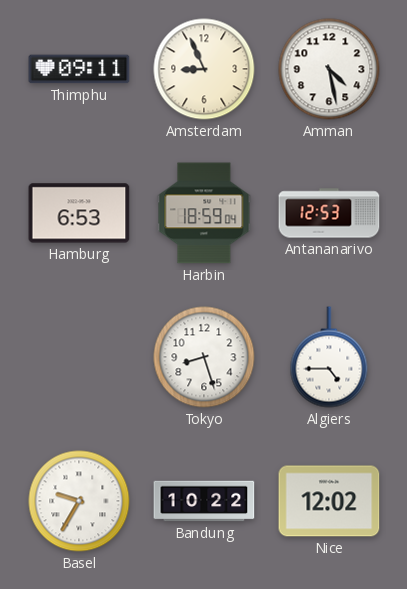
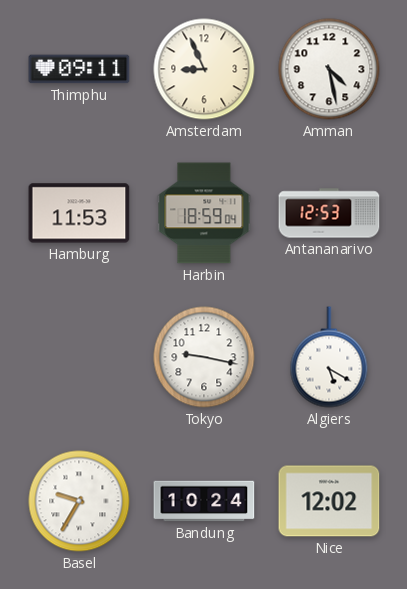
Hamburg: 6:53 -> 11:53
Tokyo: 8:27 -> 9:17
Algiers: 4:45 -> 5:20
Bandung: 10:22 -> 10:24
